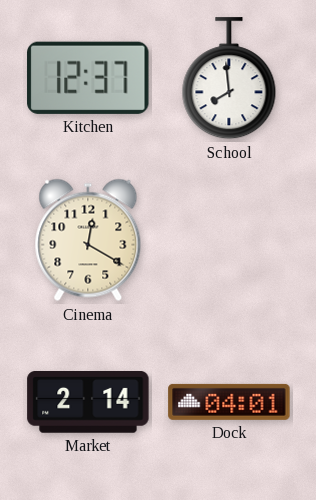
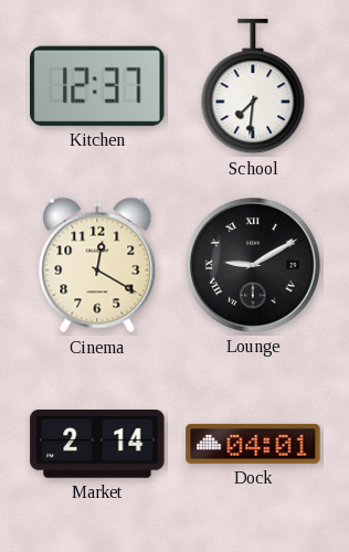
School: 7:59 -> 7:31
Lounge: none -> 9:10
